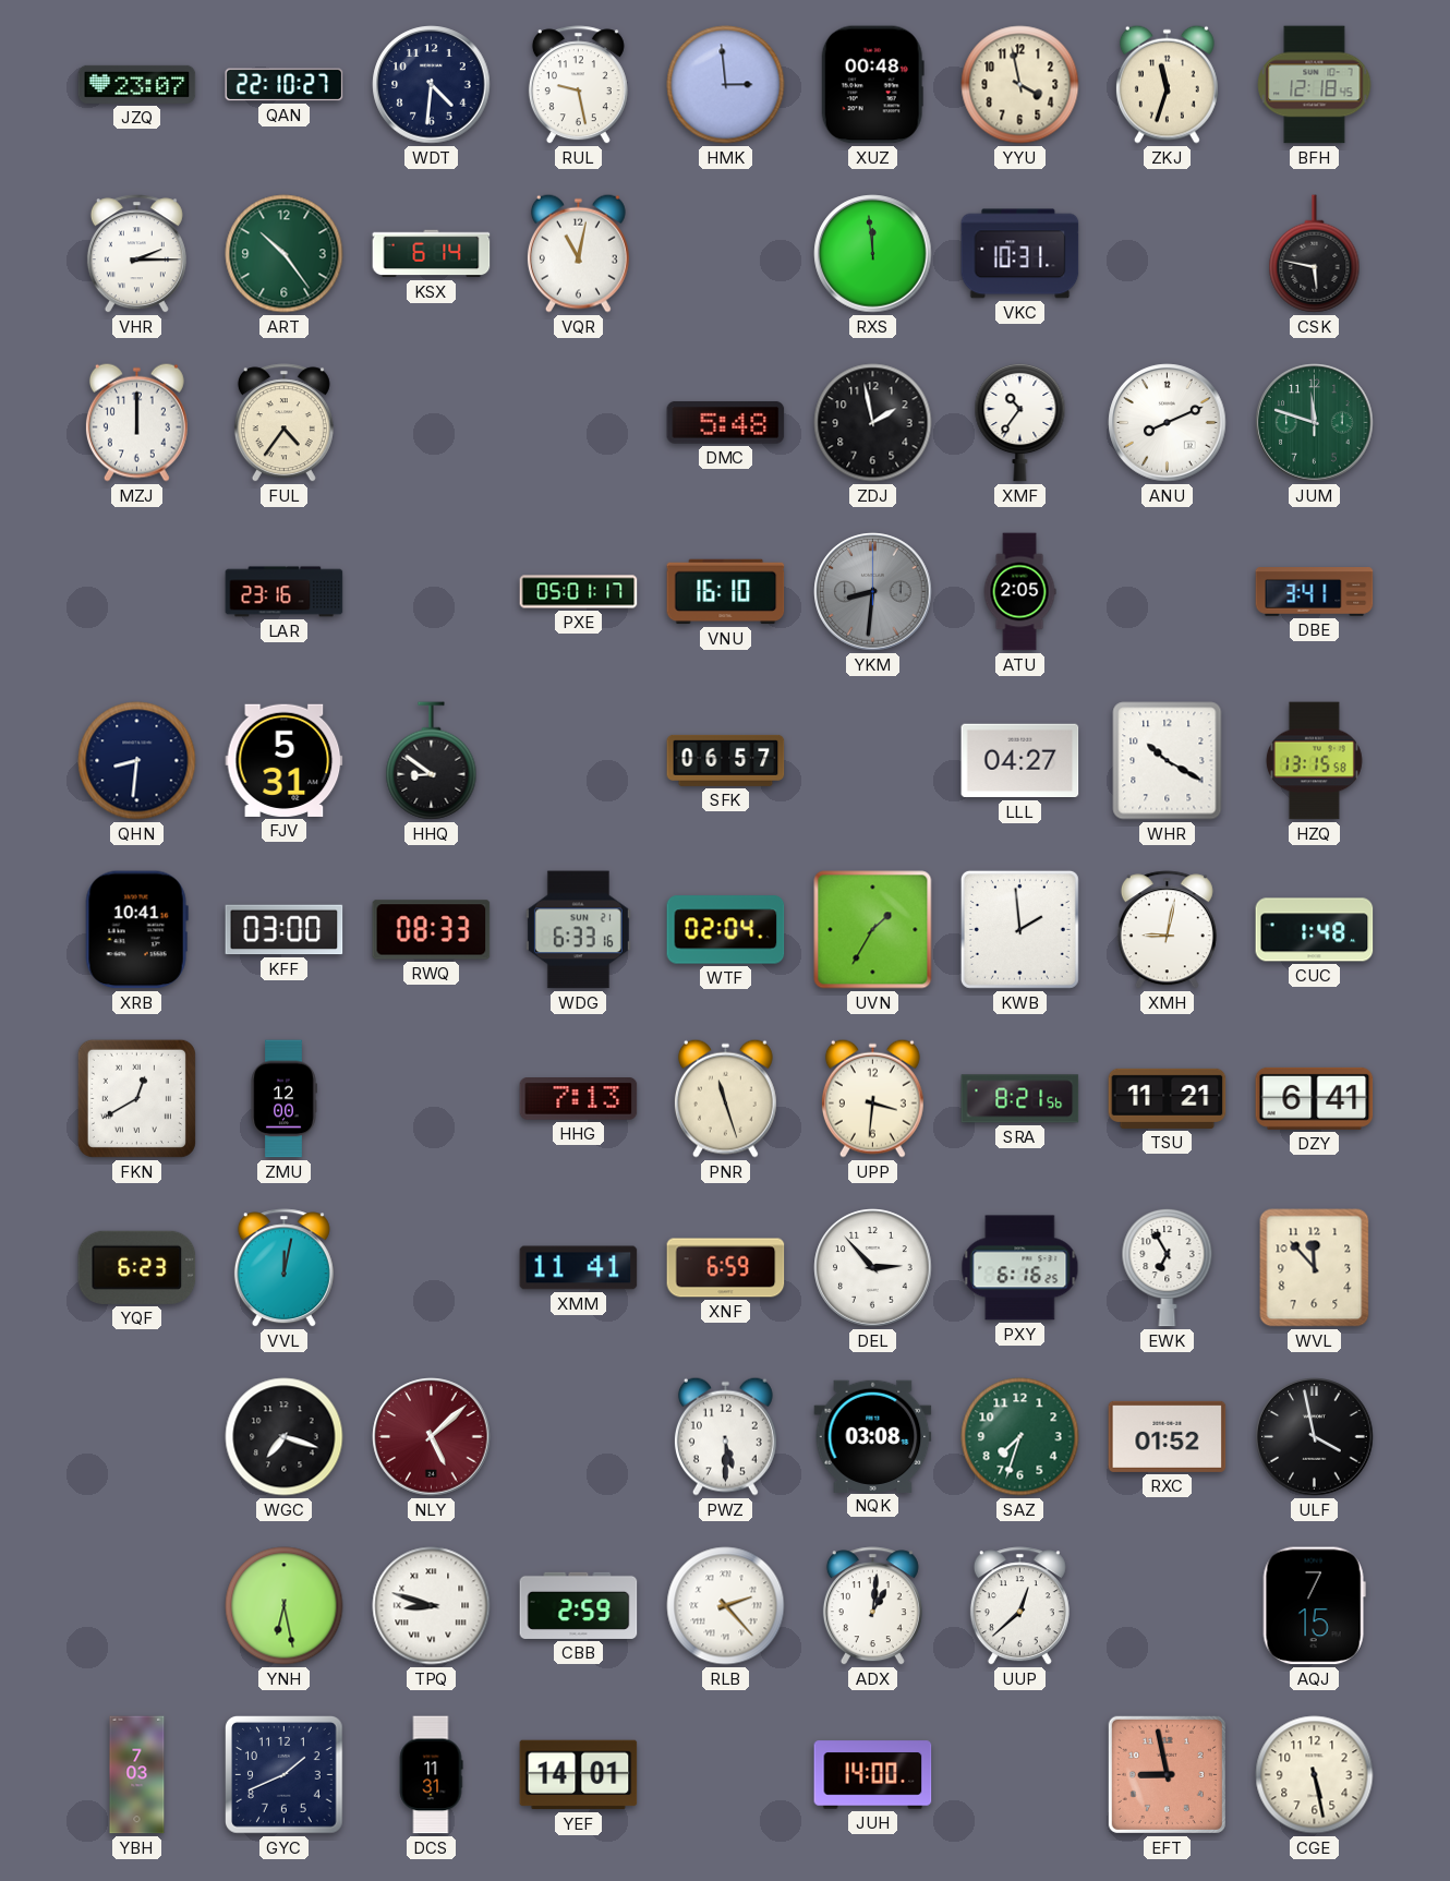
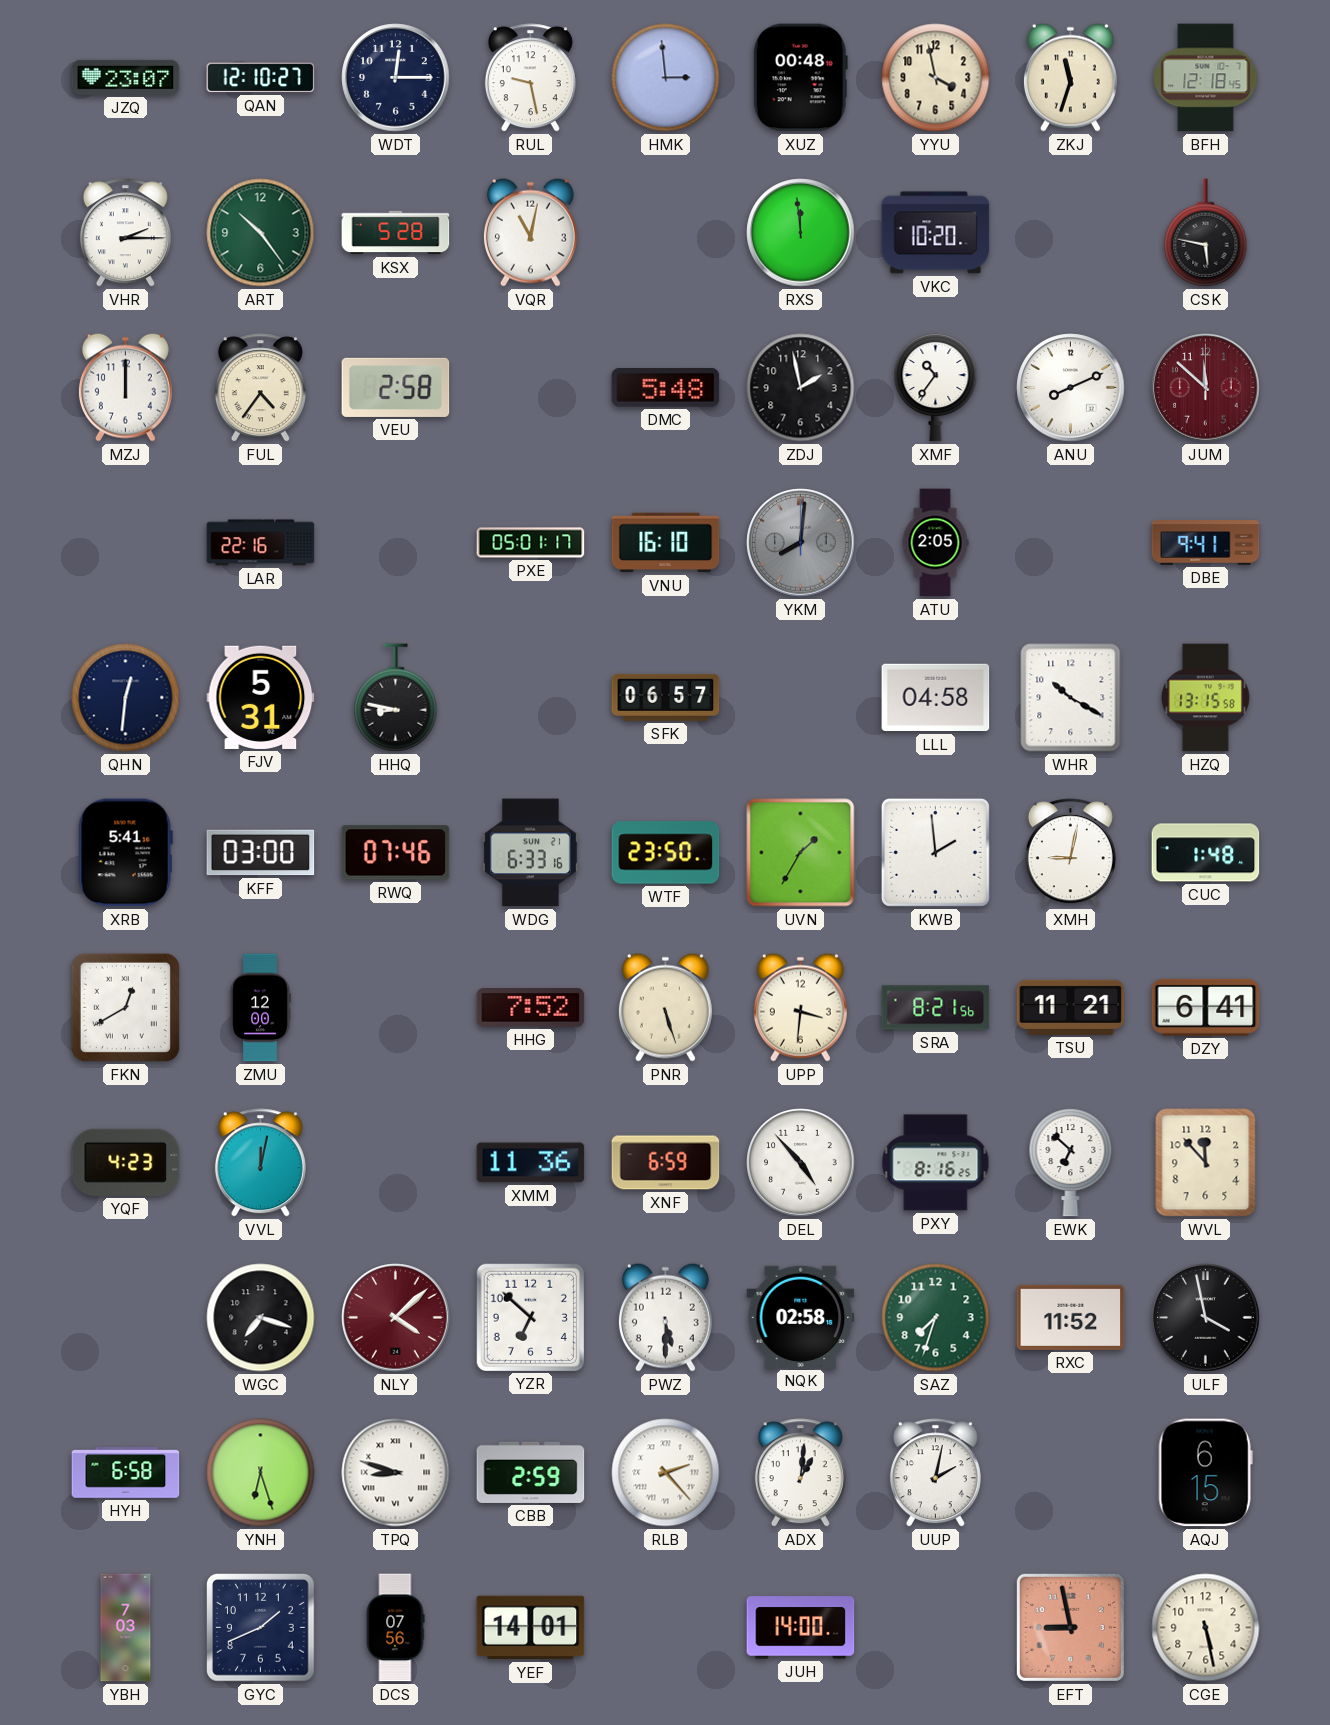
QAN: 22:10 -> 12:10
WDT: 4:31 -> 12:15
KSX: 6:14 -> 5:28
VKC: 10:31 -> 10:20
VEU: none -> 2:58
JUM: 11:48 -> 11:52
JUM dial: green -> burgundy
LAR: 23:16 -> 22:16
YKM: 8:31 -> 8:01
DBE: 3:41 -> 9:41
QHN: 8:31 -> 12:31
HHQ: 8:51 -> 8:47
LLL: 04:27 -> 04:58
XRB: 10:41 -> 5:41
RWQ: 08:33 -> 07:46
WTF: 02:04 -> 23:50
HHG: 7:13 -> 7:52
PNR: 11:27 -> 5:27
YQF: 6:23 -> 4:23
XMM: 11:41 -> 11:36
DEL: 2:53 -> 4:53
PXY: 6:16 -> 8:16
EWK: 6:55 -> 6:52
NLY: 5:08 -> 4:08
YZR: none -> 6:52
NQK: 03:08 -> 02:58
RXC: 01:52 -> 11:52
HYH: none -> 6:58
YNH: 6:28 -> 6:27
UUP: 12:38 -> 2:02
AQJ: 7:15 -> 6:15
DCS: 11:31 -> 07:56
